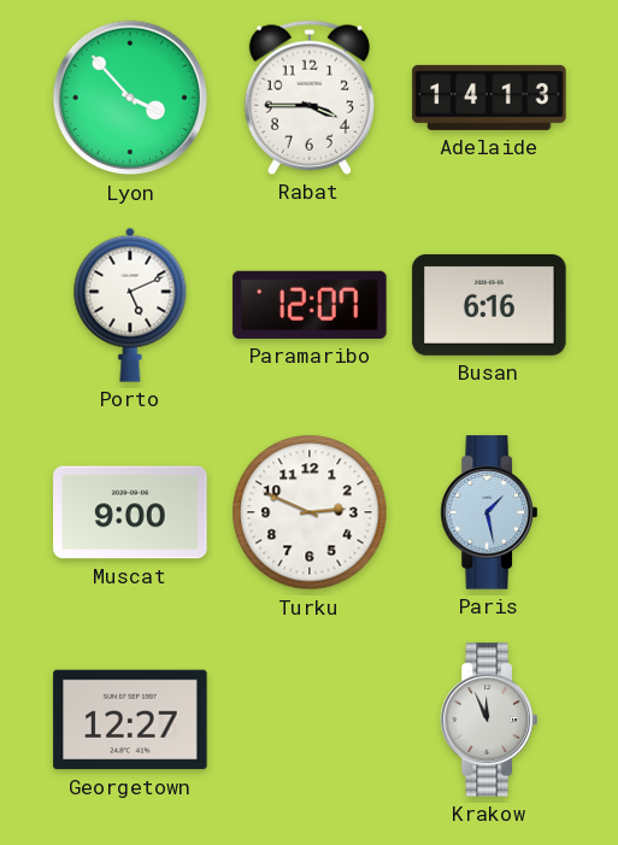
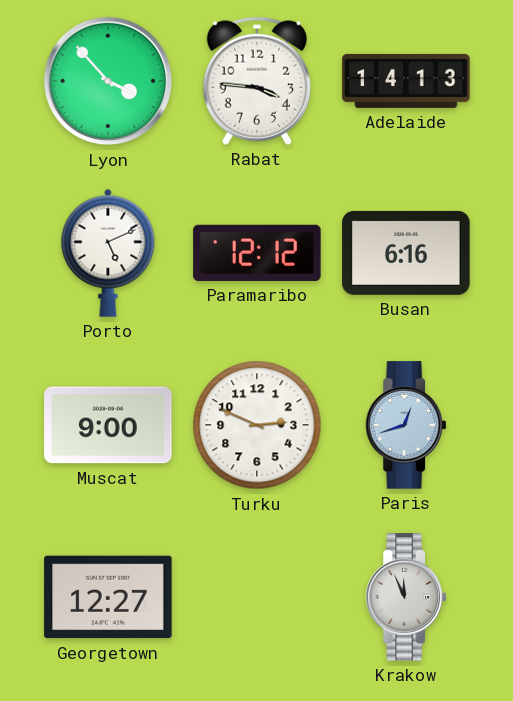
Rabat: 3:45 -> 3:46
Paramaribo: 12:07 -> 12:12
Paris: 1:28 -> 12:42
